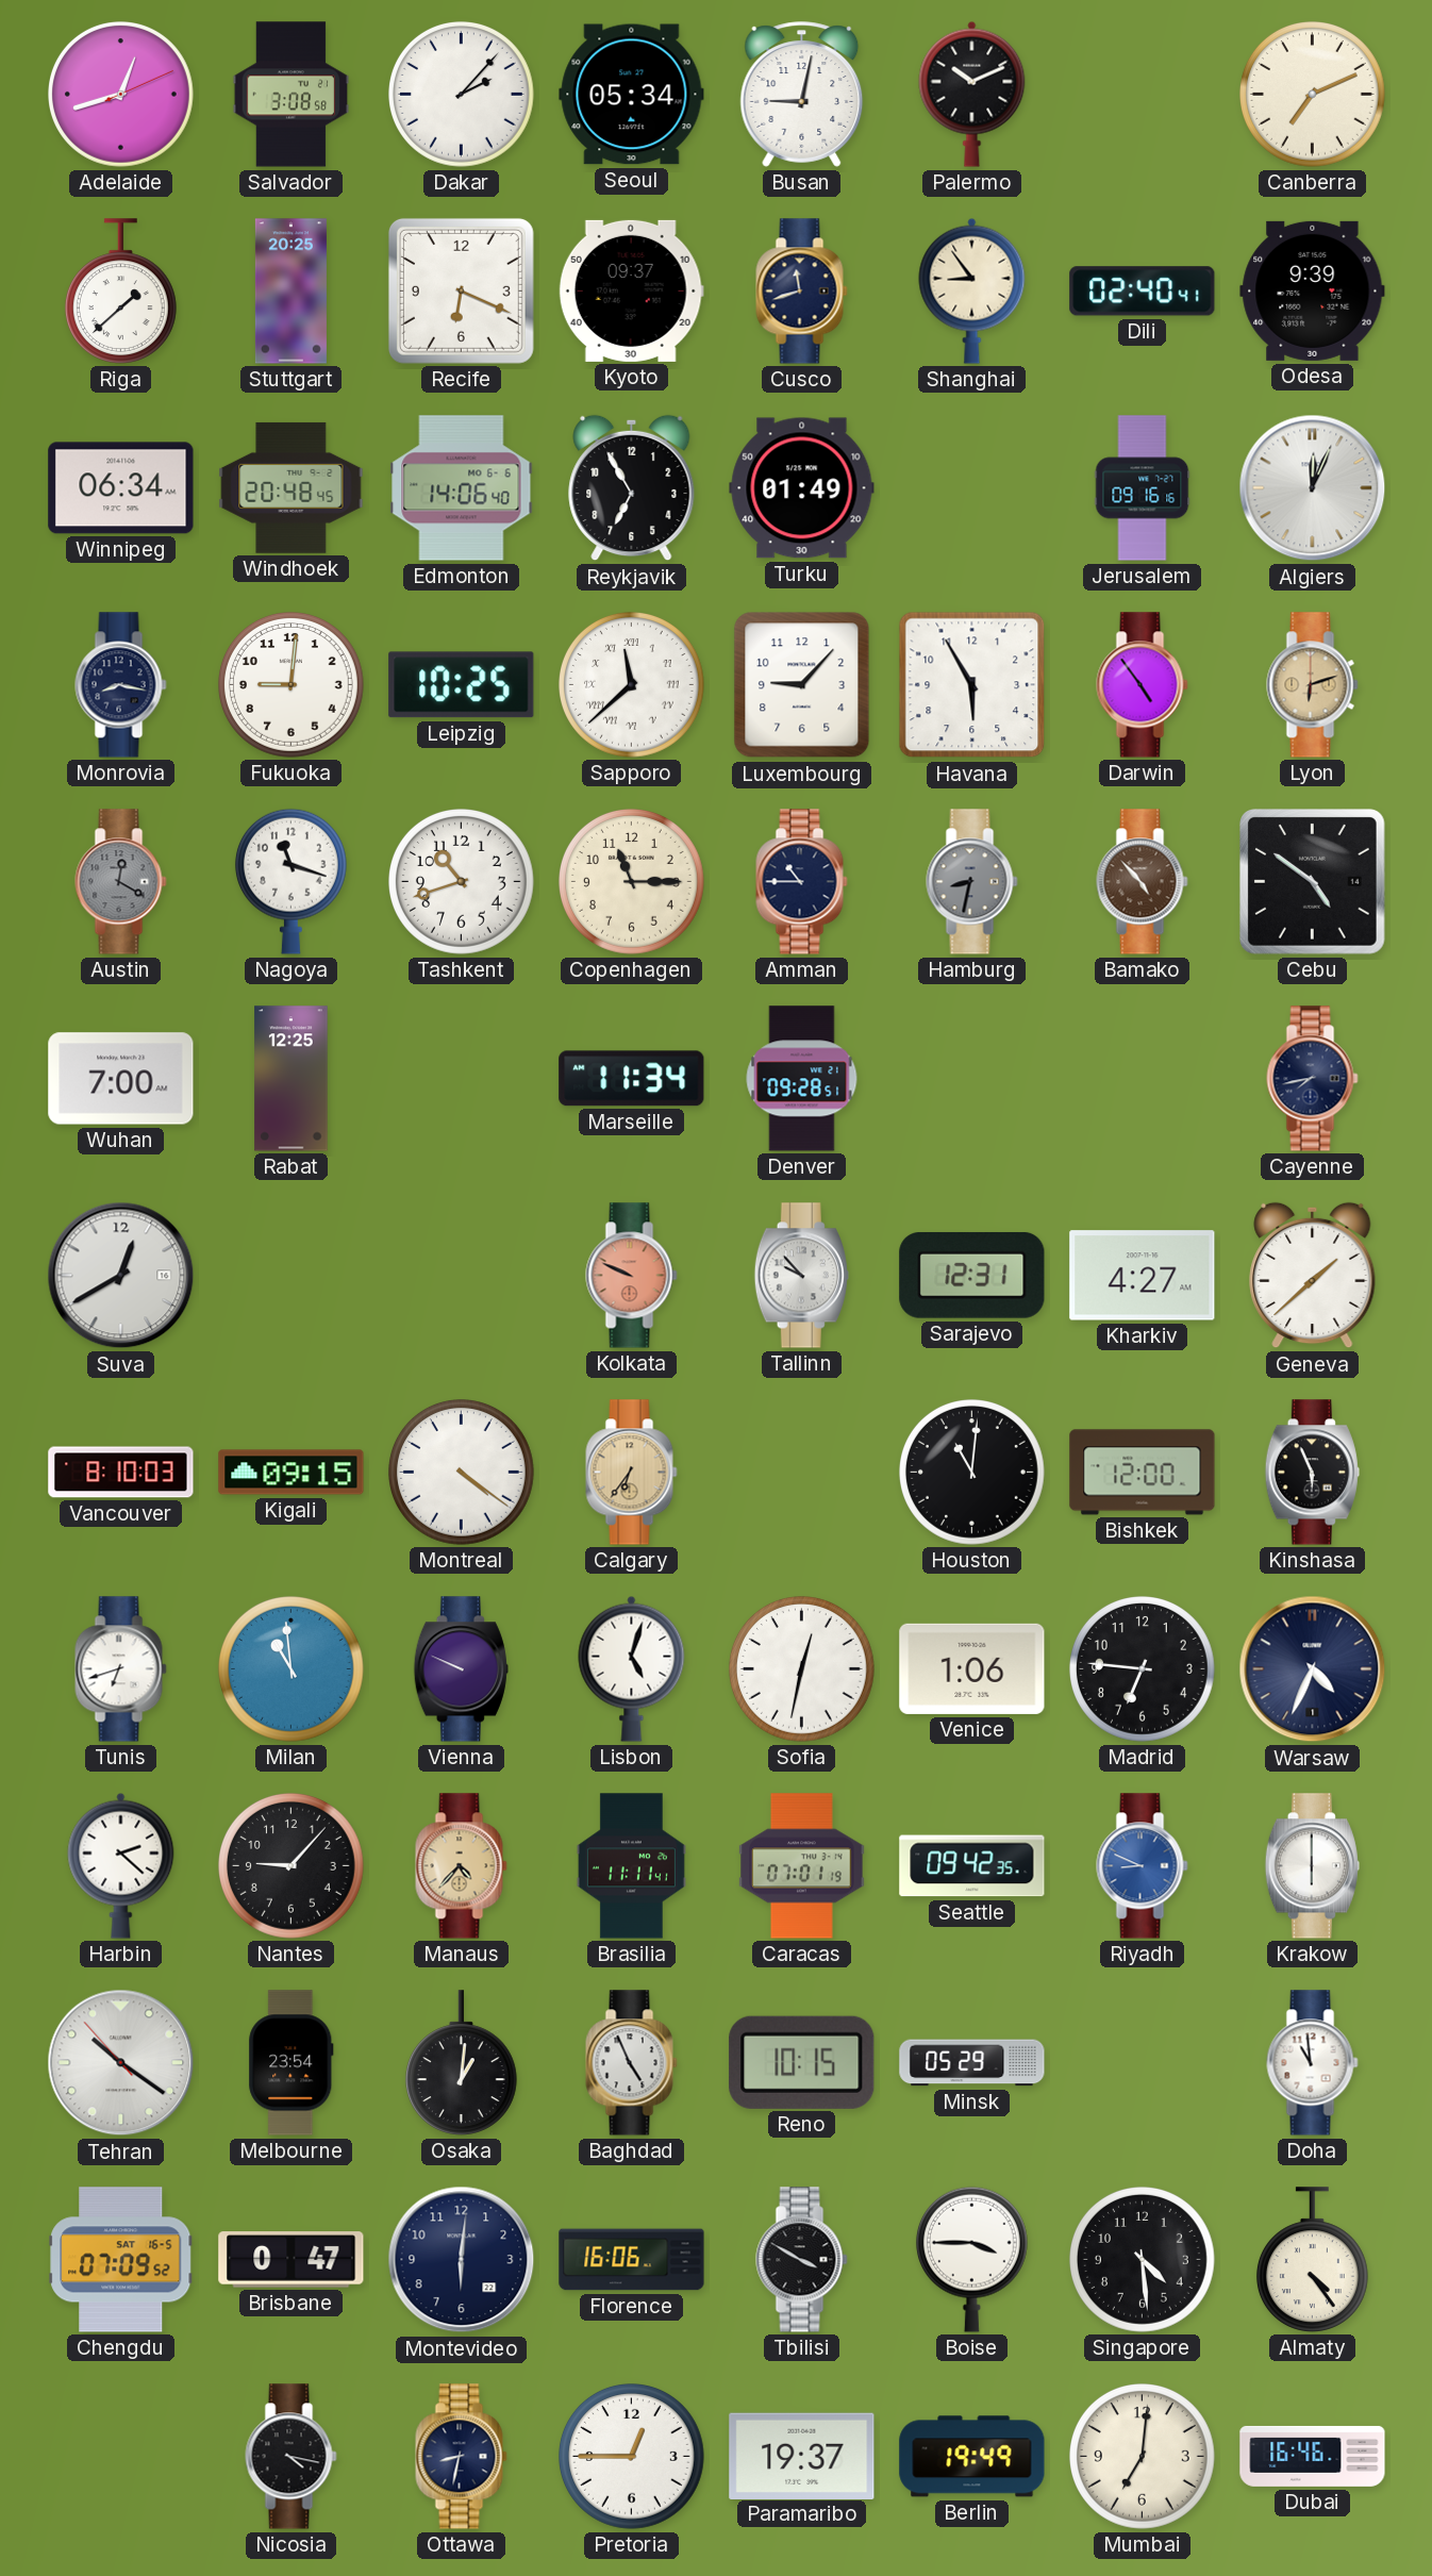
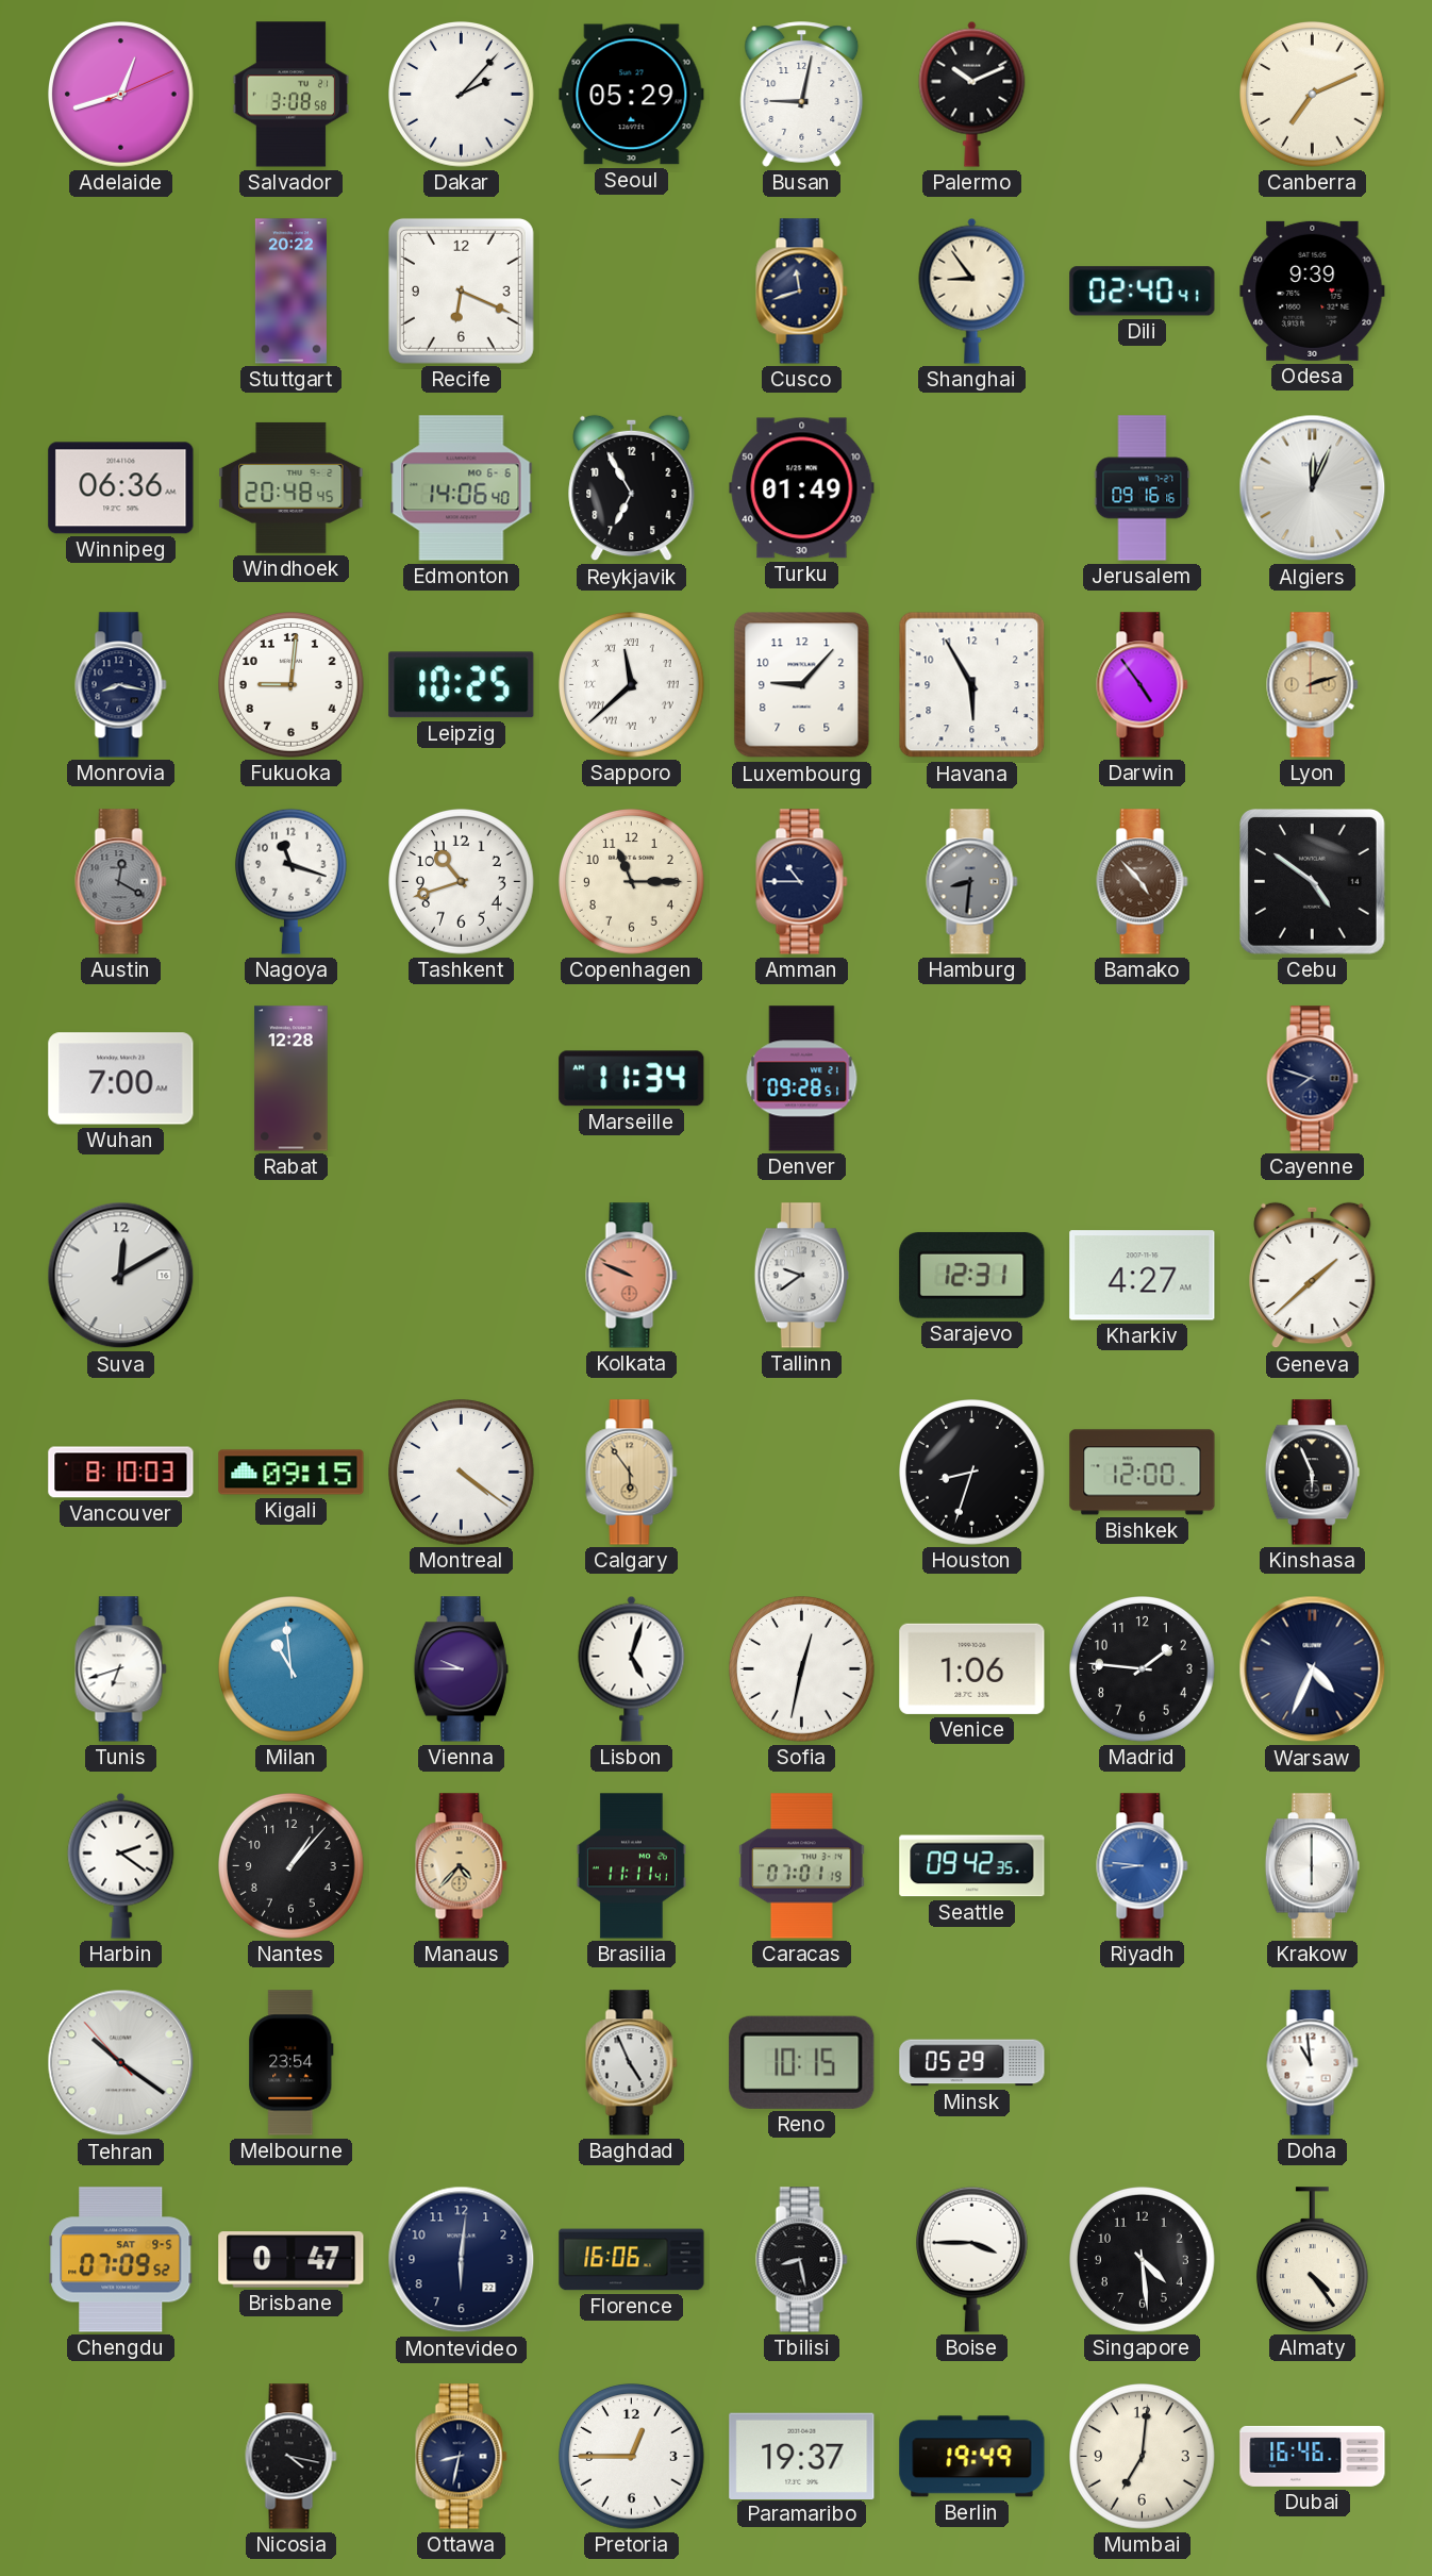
Seoul: 05:34 -> 05:29
Riga: 1:38 -> none
Stuttgart: 20:25 -> 20:22
Kyoto: 09:37 -> none
Winnipeg: 06:34 -> 06:36
Lyon: 6:12 -> 2:12
Hamburg: 8:32 -> 8:31
Rabat: 12:25 -> 12:28
Cayenne: 7:43 -> 7:48
Suva: 12:40 -> 12:10
Tallinn: 9:53 -> 9:39
Calgary: 6:36 -> 5:54
Houston: 11:01 -> 8:33
Vienna: 9:49 -> 9:45
Madrid: 6:46 -> 1:46
Harbin: 2:22 -> 2:21
Nantes: 9:07 -> 1:07
Riyadh: 8:49 -> 8:46
Osaka: 1:01 -> none
Chengdu date: SAT 16-5 -> SAT 9-5
Tbilisi: 3:50 -> 8:28
